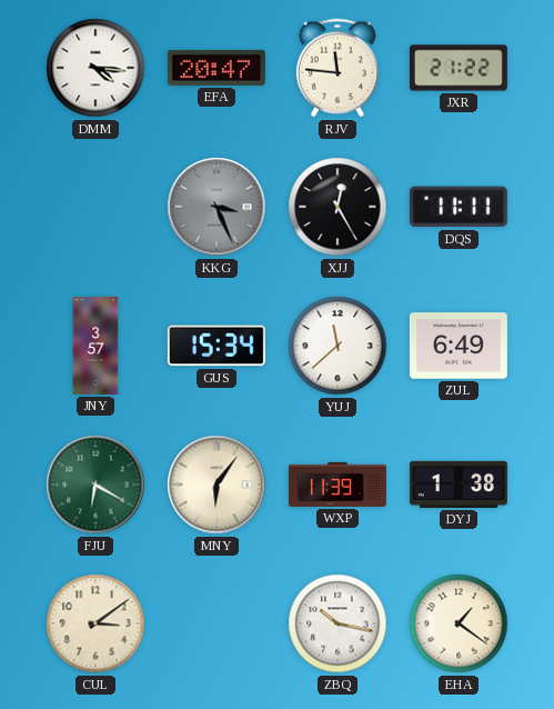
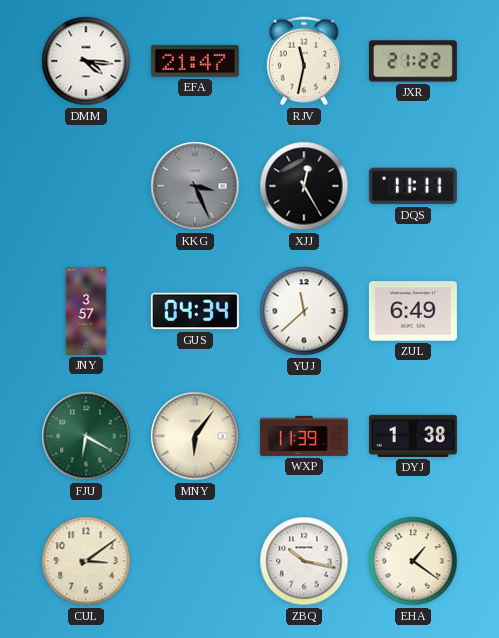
EFA: 20:47 -> 21:47
RJV: 11:46 -> 11:32
GUS: 15:34 -> 04:34
